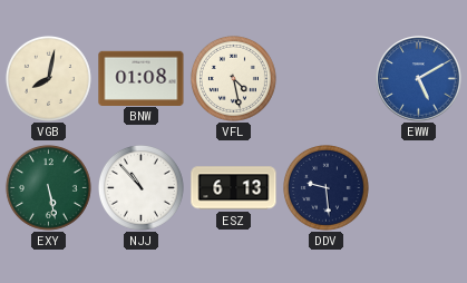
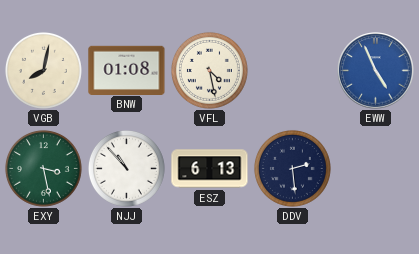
EWW: 5:10 -> 4:56
EXY: 5:28 -> 3:28
DDV: 9:29 -> 2:29
